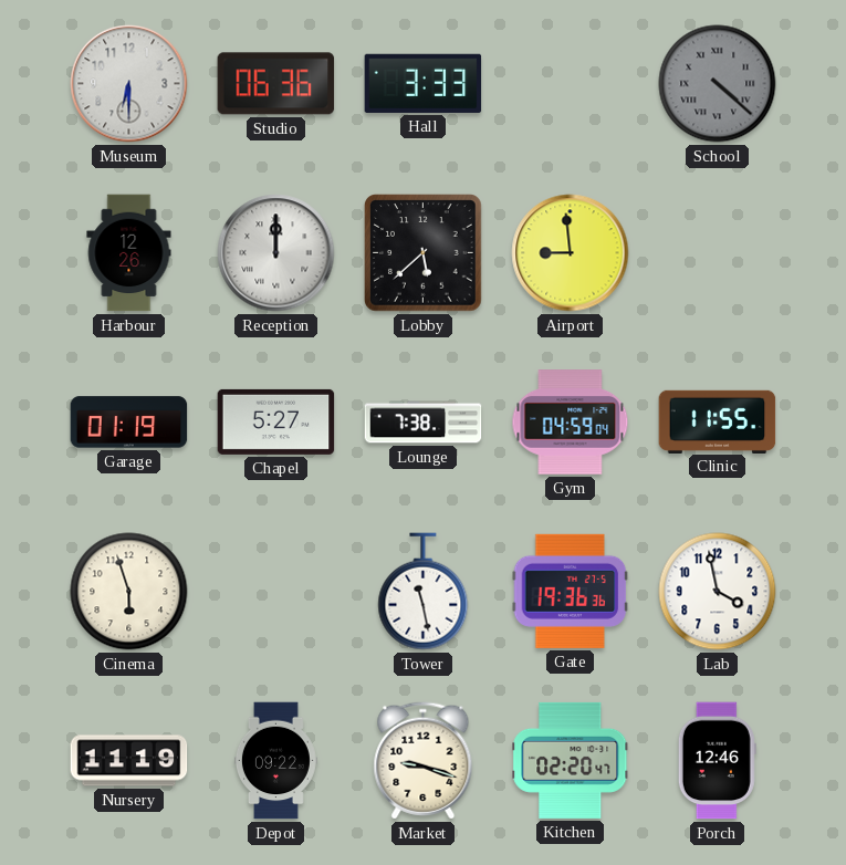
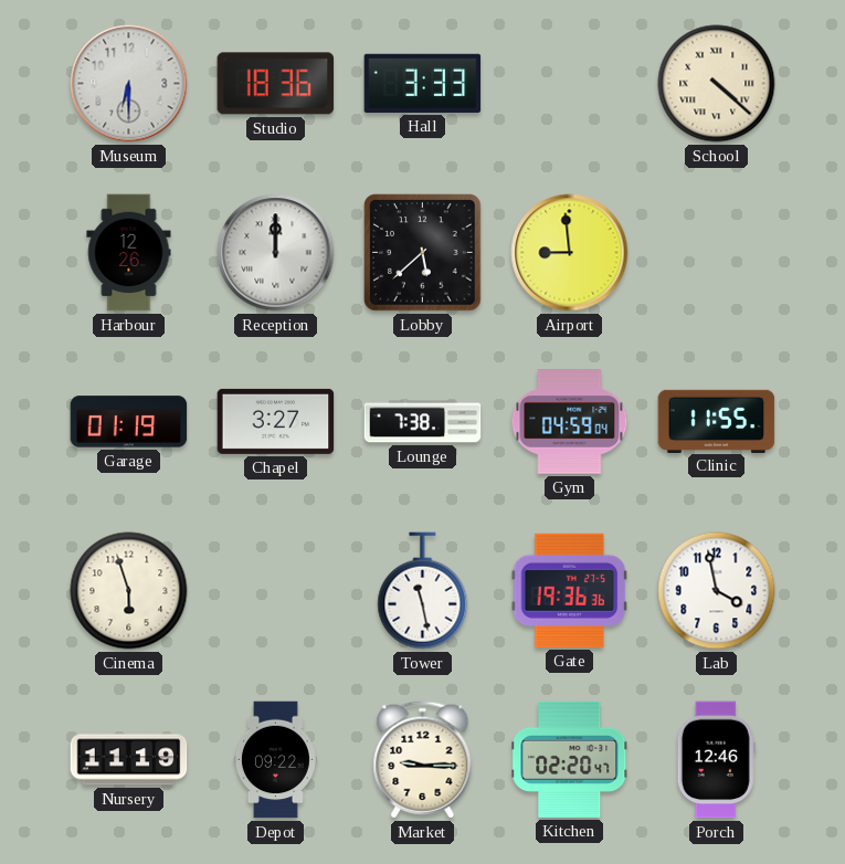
Studio: 06:36 -> 18:36
School dial: grey -> cream
Chapel: 5:27 -> 3:27
Market: 9:18 -> 9:15
